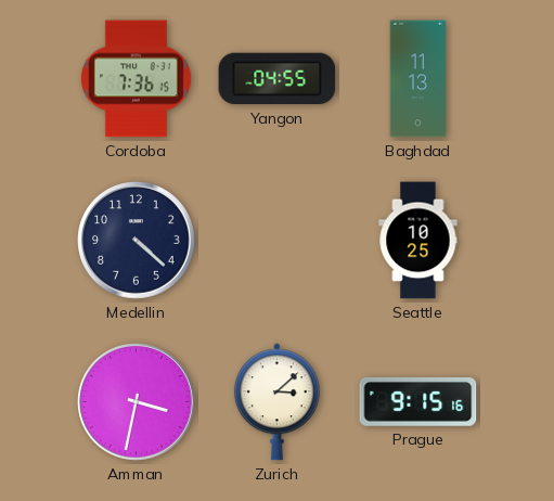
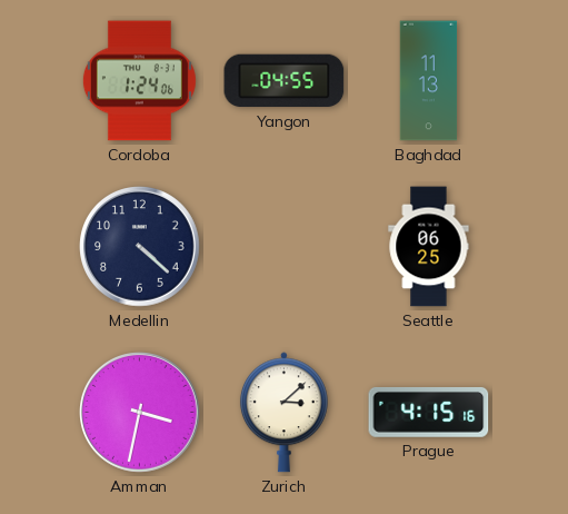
Cordoba: 7:36 -> 1:24
Seattle: 10:25 -> 06:25
Prague: 9:15 -> 4:15
